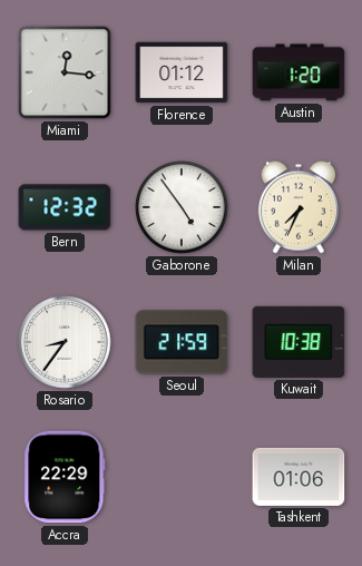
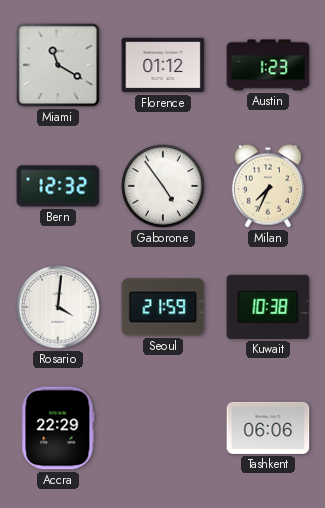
Miami: 12:16 -> 11:20
Austin: 1:20 -> 1:23
Rosario: 8:36 -> 4:01
Tashkent: 01:06 -> 06:06
